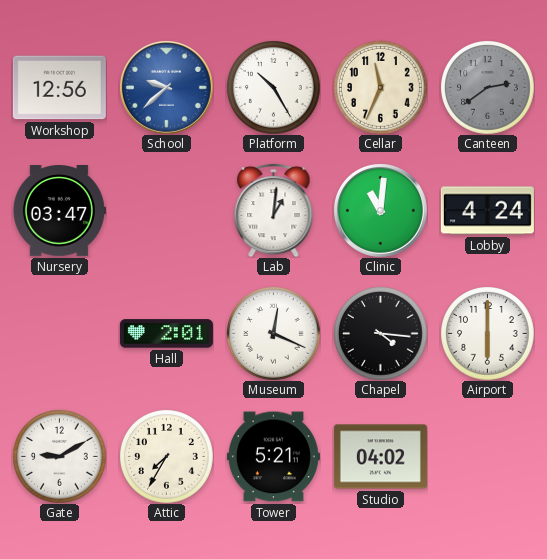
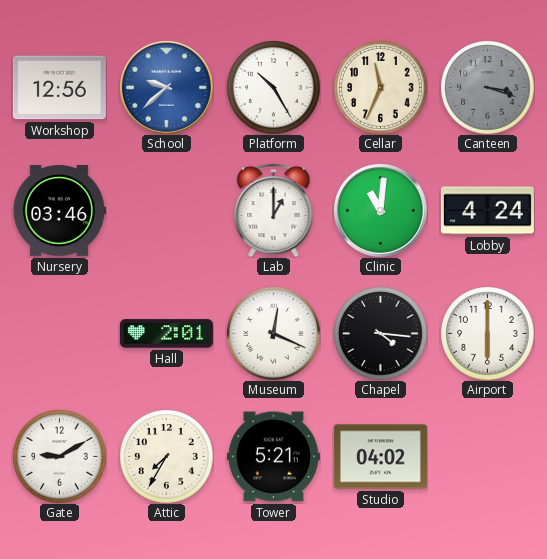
Canteen: 2:39 -> 3:18
Nursery: 03:47 -> 03:46
Lab: 1:01 -> 1:00
